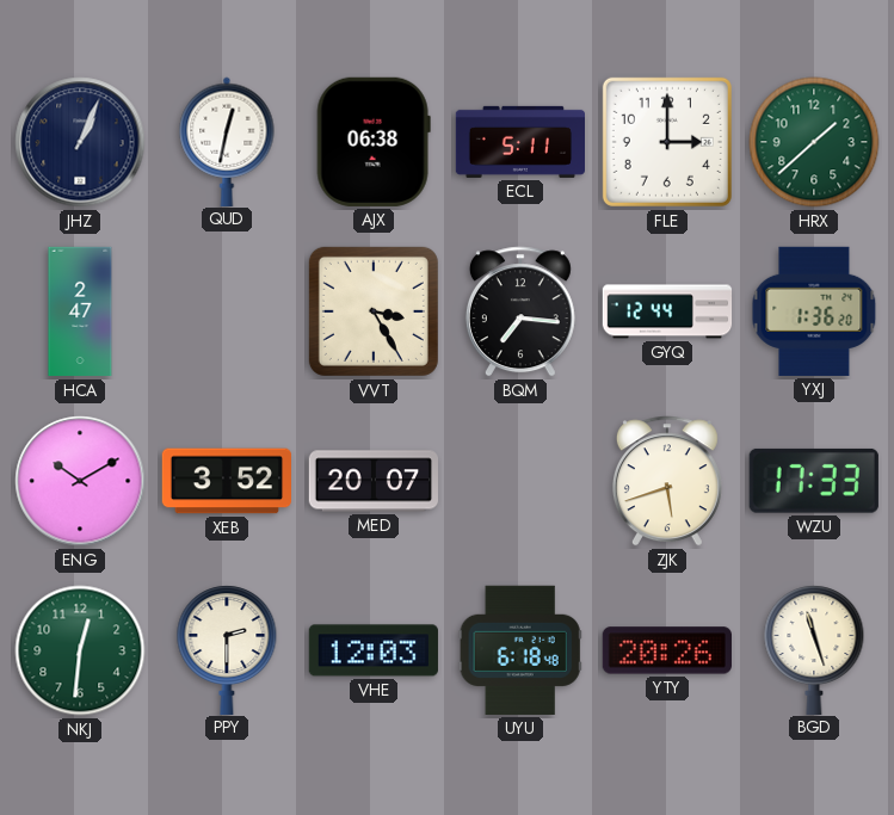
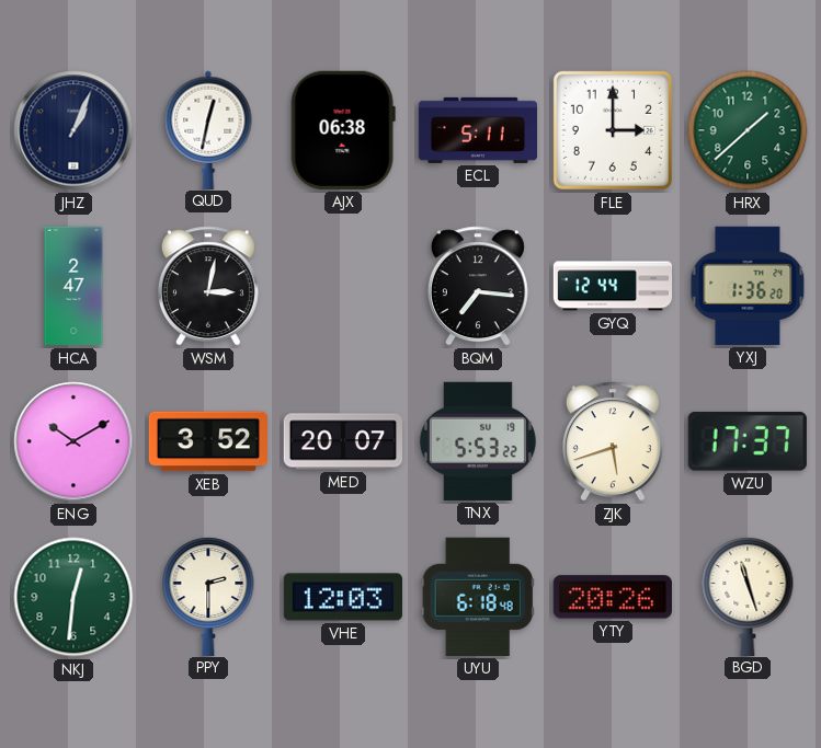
WSM: none -> 3:02
VVT: 3:25 -> none
TNX: none -> 5:53
WZU: 17:33 -> 17:37
